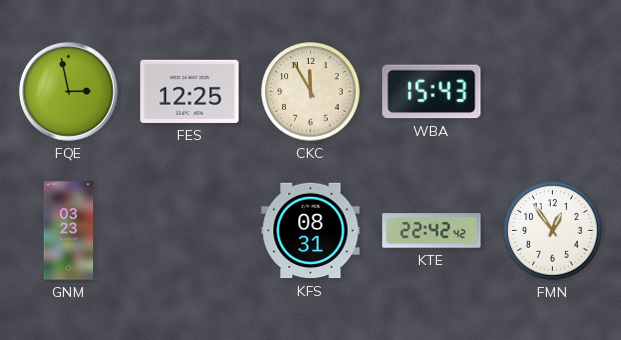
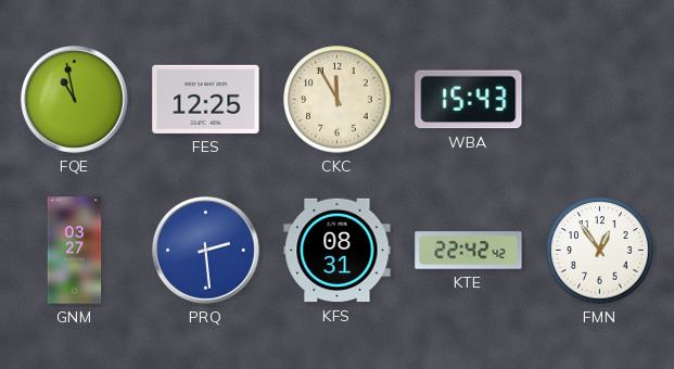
FQE: 2:58 -> 10:58
GNM: 03:23 -> 03:27
PRQ: none -> 2:29
